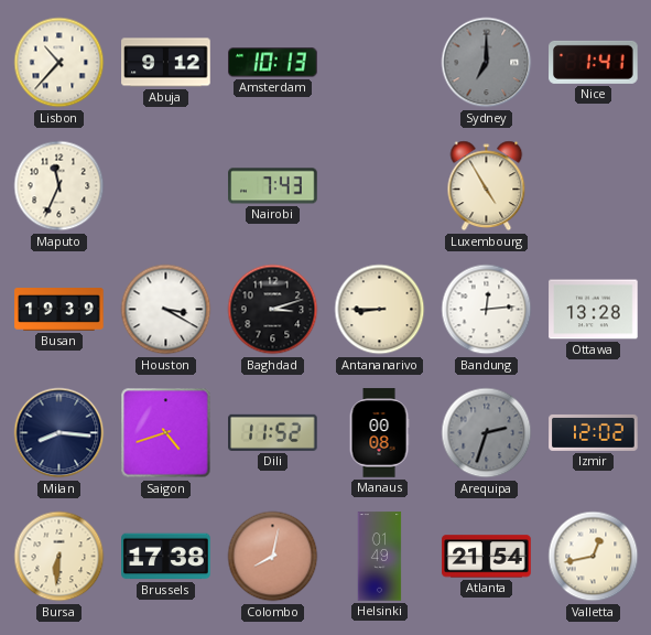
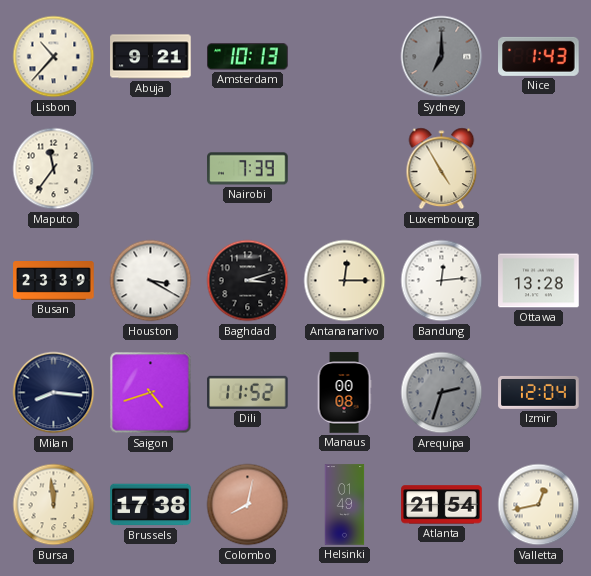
Abuja: 9:12 -> 9:21
Nice: 1:41 -> 1:43
Maputo: 11:34 -> 11:36
Nairobi: 7:43 -> 7:39
Busan: 19:39 -> 23:39
Antananarivo: 8:45 -> 12:15
Izmir: 12:02 -> 12:04
Bursa: 6:31 -> 11:59
